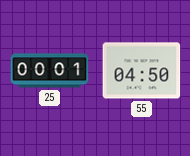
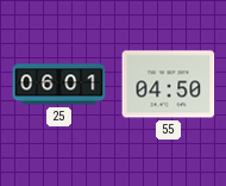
25: 00:01 -> 06:01
